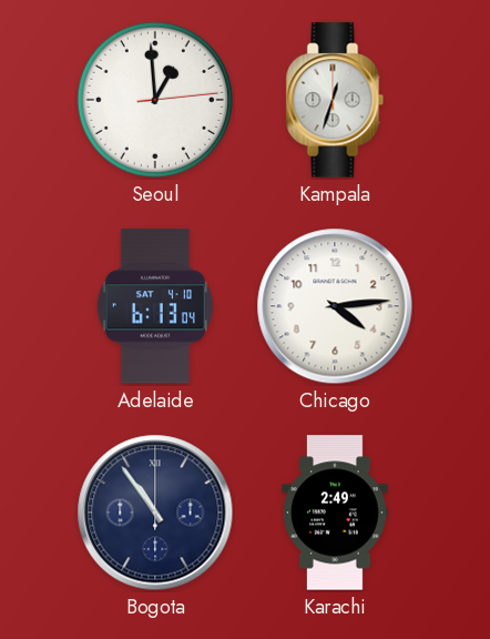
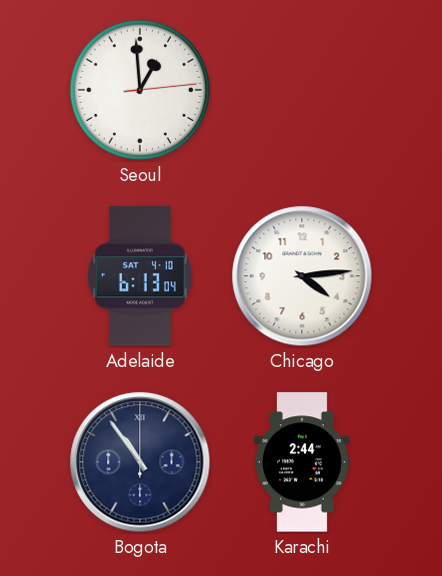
Kampala: 12:33 -> none
Karachi: 2:49 -> 2:44
